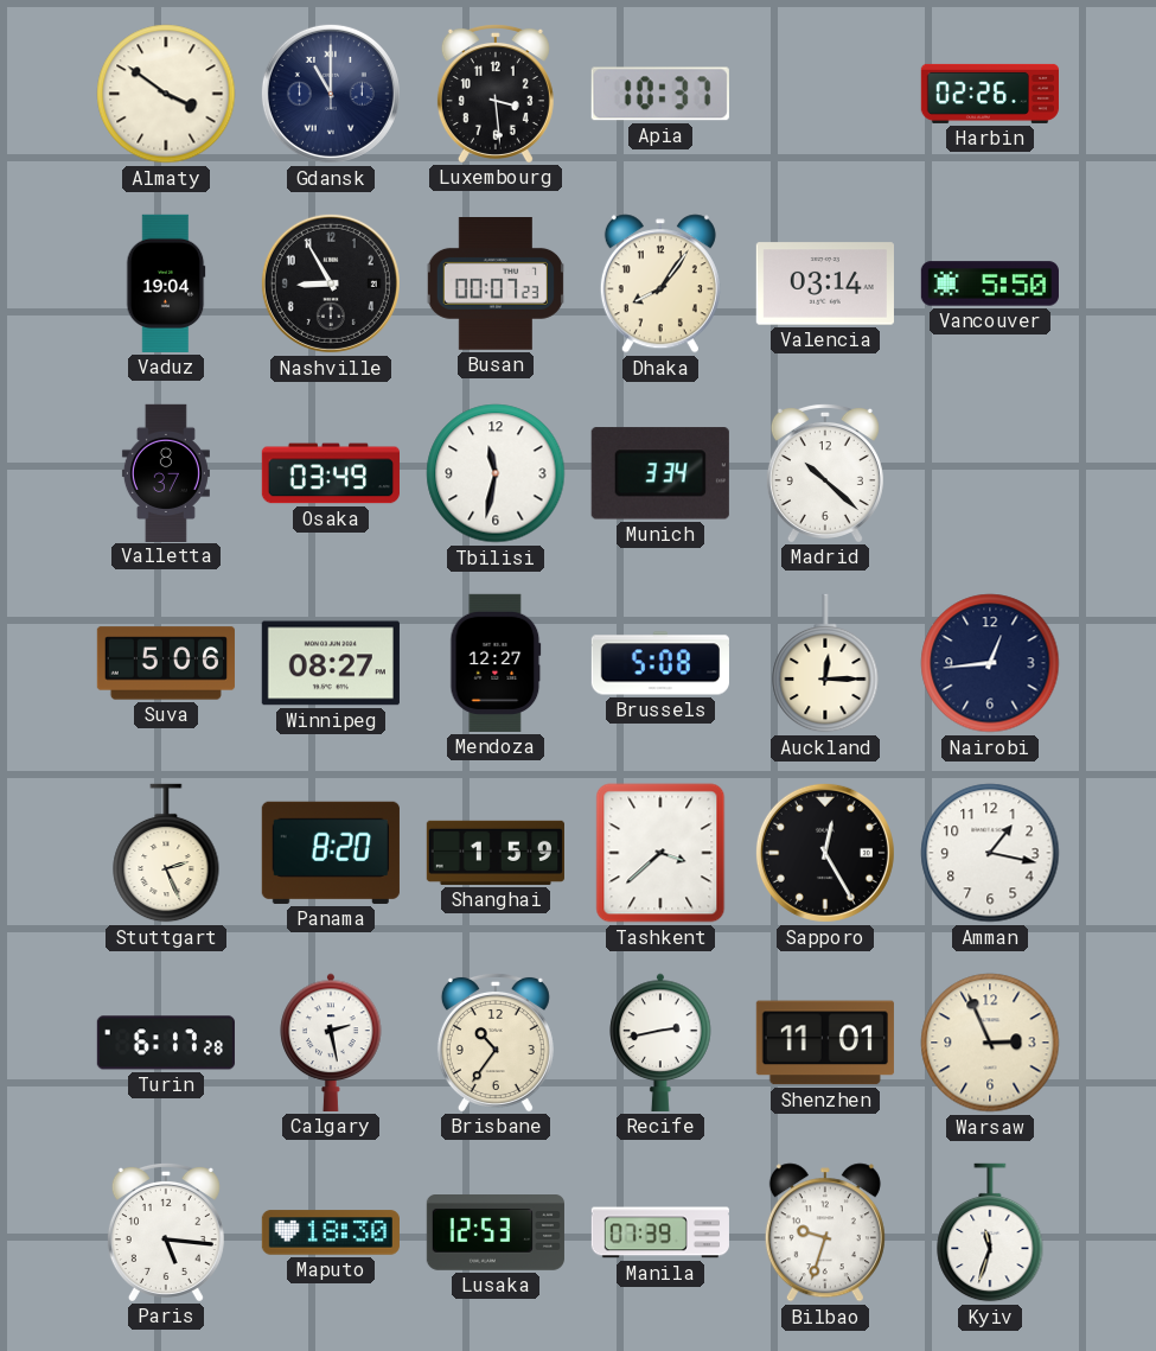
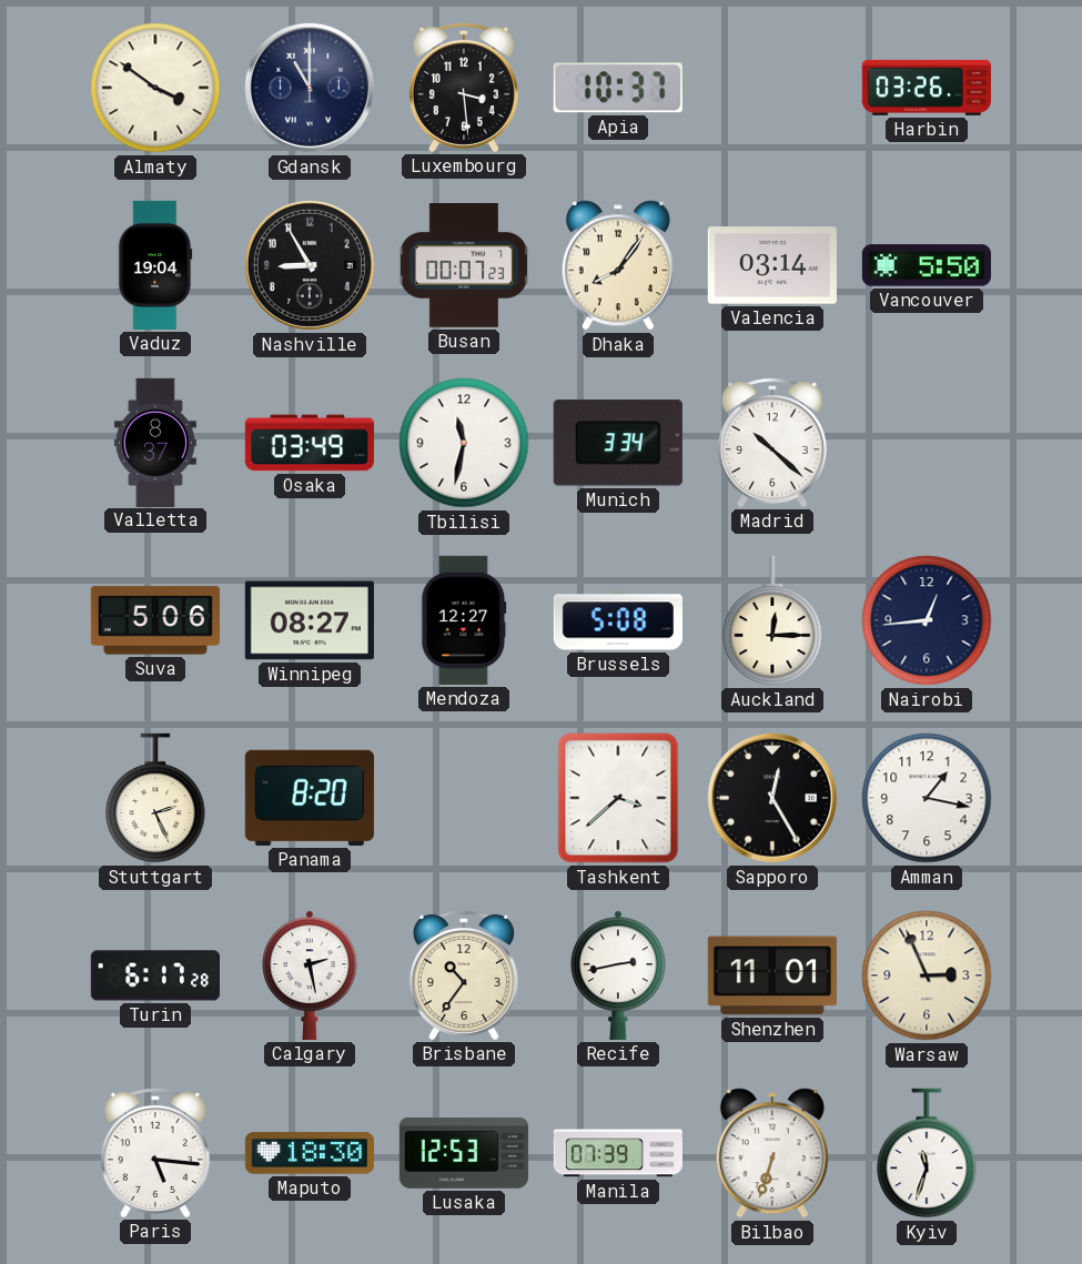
Harbin: 02:26 -> 03:26
Shanghai: 1:59 -> none
Bilbao: 9:33 -> 6:33
